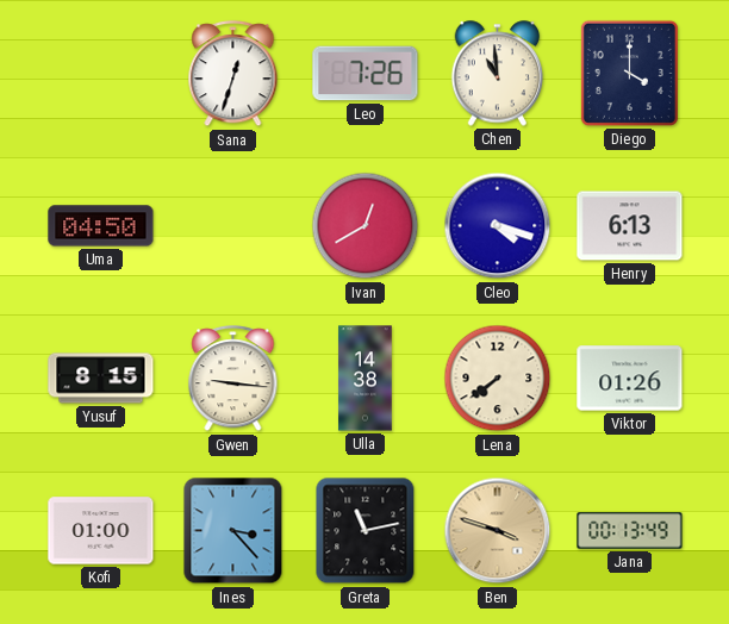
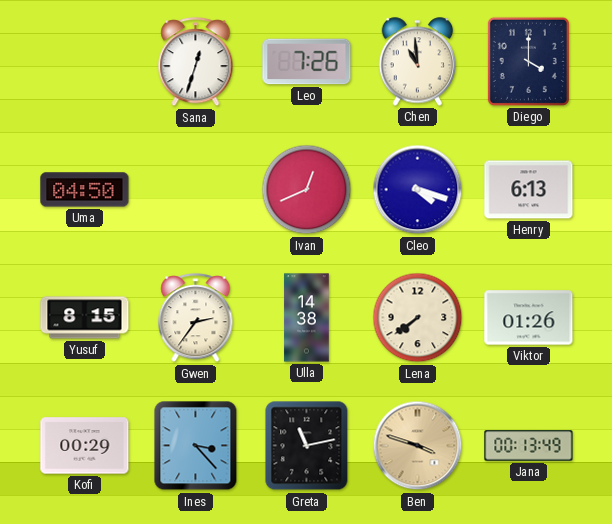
Ivan: 12:40 -> 12:41
Gwen: 9:16 -> 2:36
Kofi: 01:00 -> 00:29
